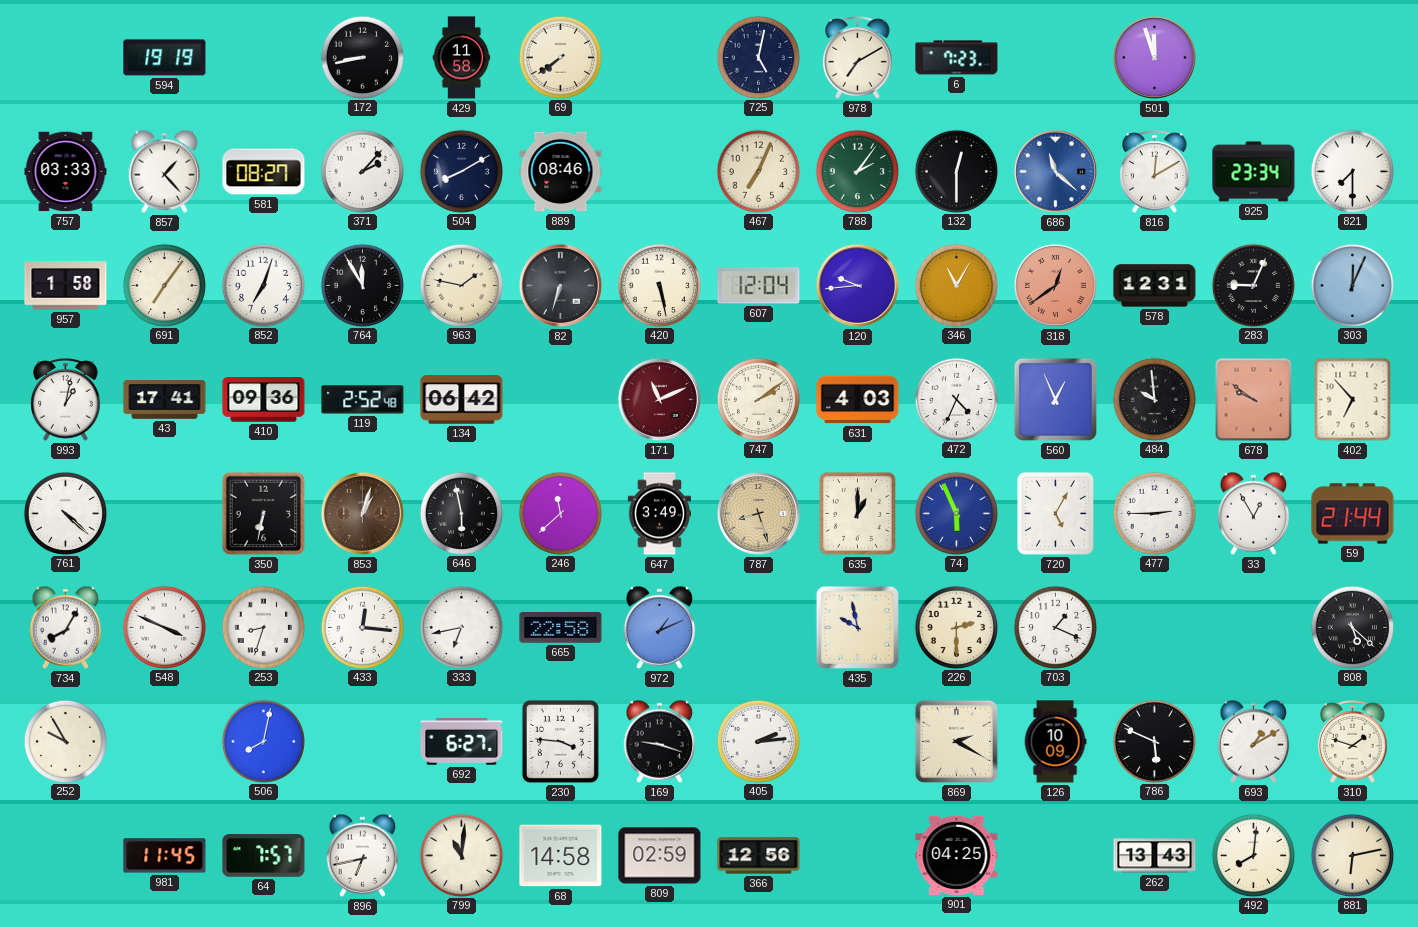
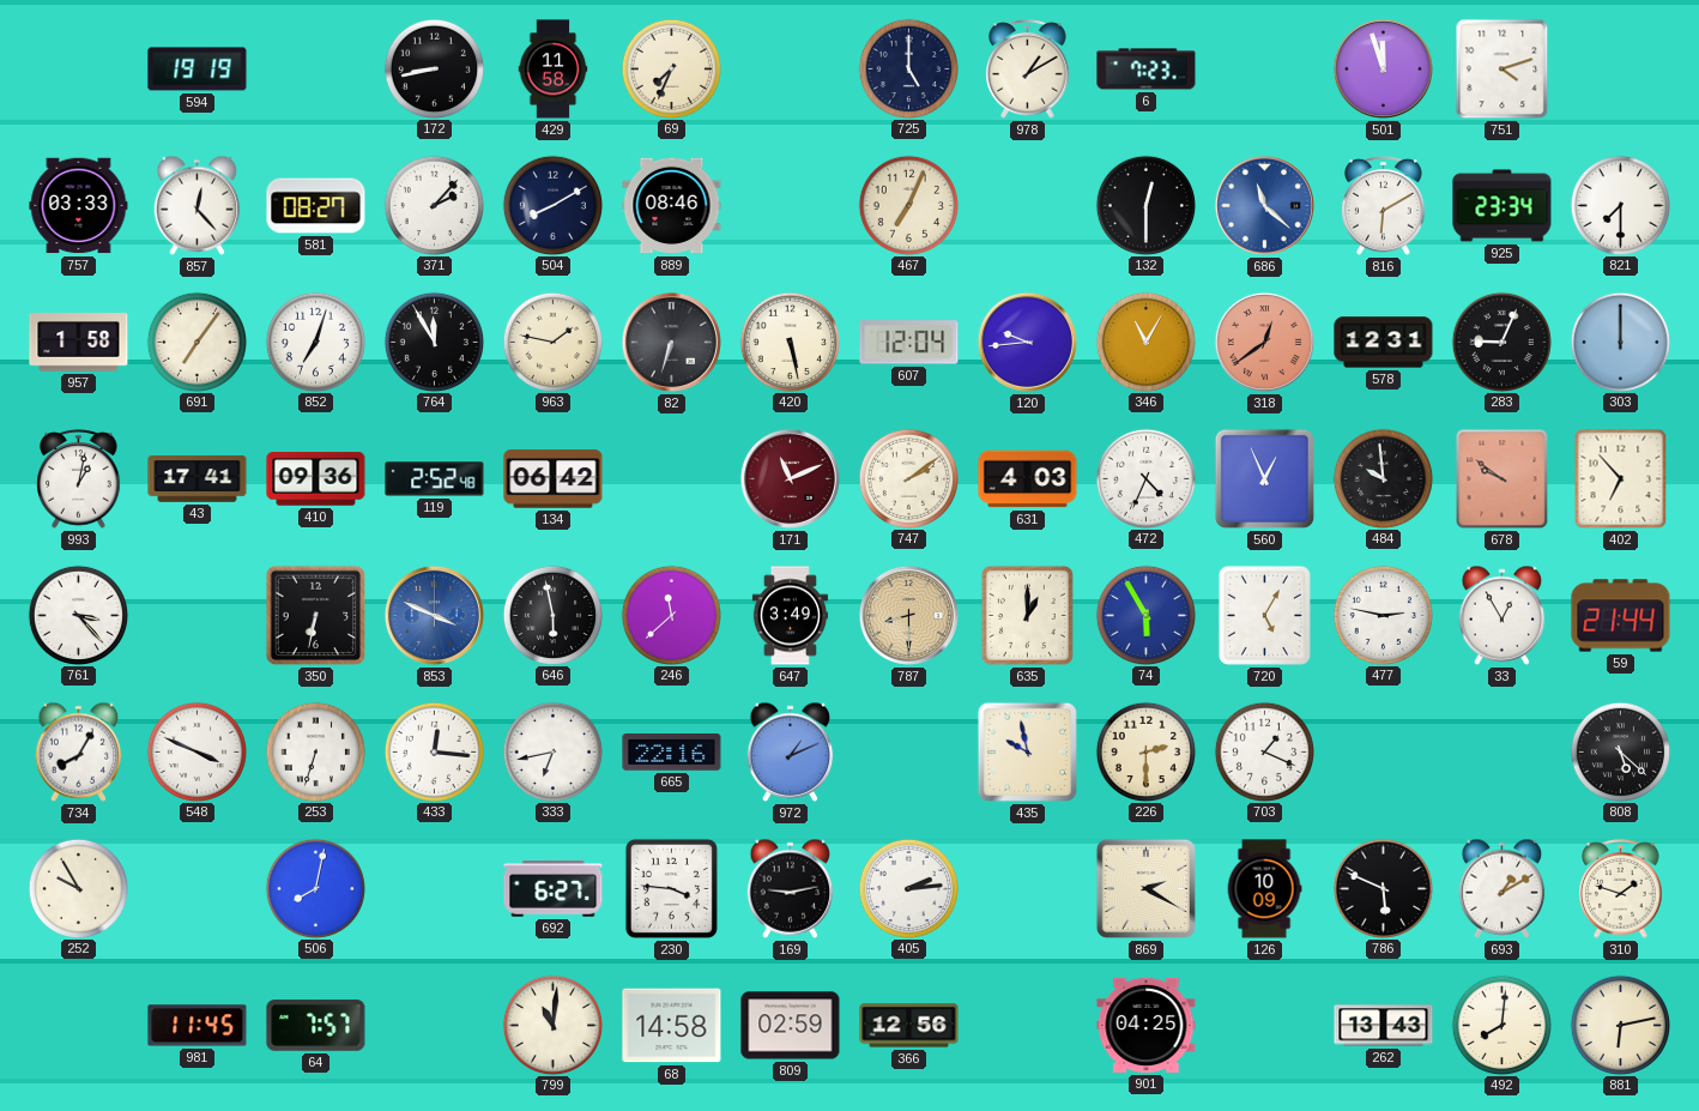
69: 7:39 -> 7:34
725: 5:02 -> 5:00
978: 7:10 -> 1:10
751: none -> 4:12
857: 1:23 -> 12:23
788: 2:06 -> none
816: 12:10 -> 6:10
303: 12:04 -> 12:00
761: 4:22 -> 3:23
853: 1:03 -> 3:49
853 dial: brown -> blue
787: 8:27 -> 8:30
74: 5:56 -> 5:55
477: 2:45 -> 2:47
253: 8:33 -> 6:33
665: 22:58 -> 22:16
169: 9:18 -> 9:13
896: 6:43 -> none
